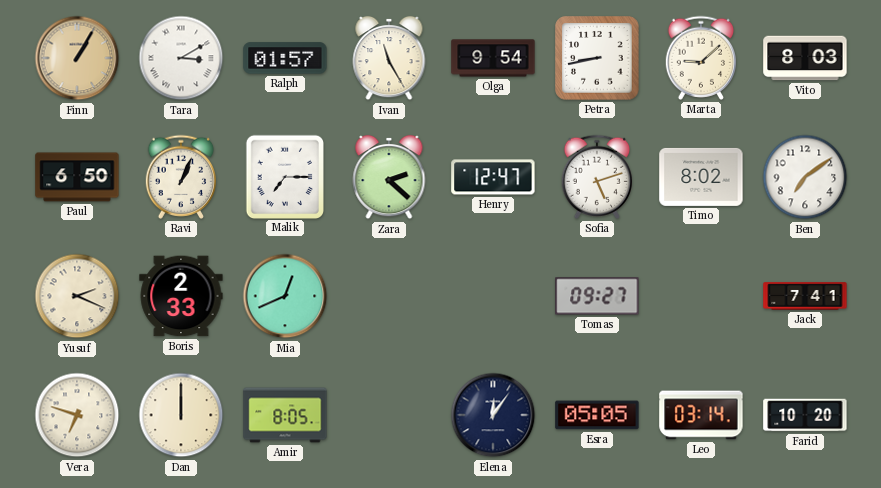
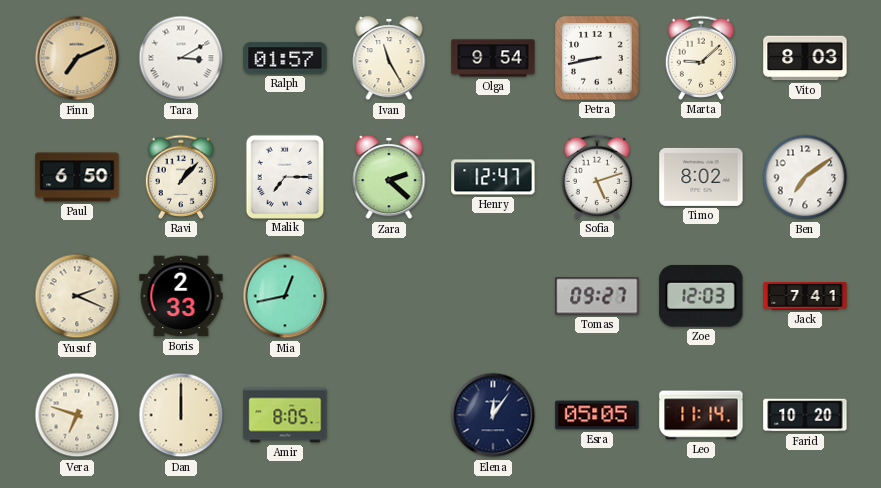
Finn: 1:05 -> 7:11
Ravi: 1:04 -> 1:07
Mia: 12:41 -> 12:43
Zoe: none -> 12:03
Leo: 03:14 -> 11:14
